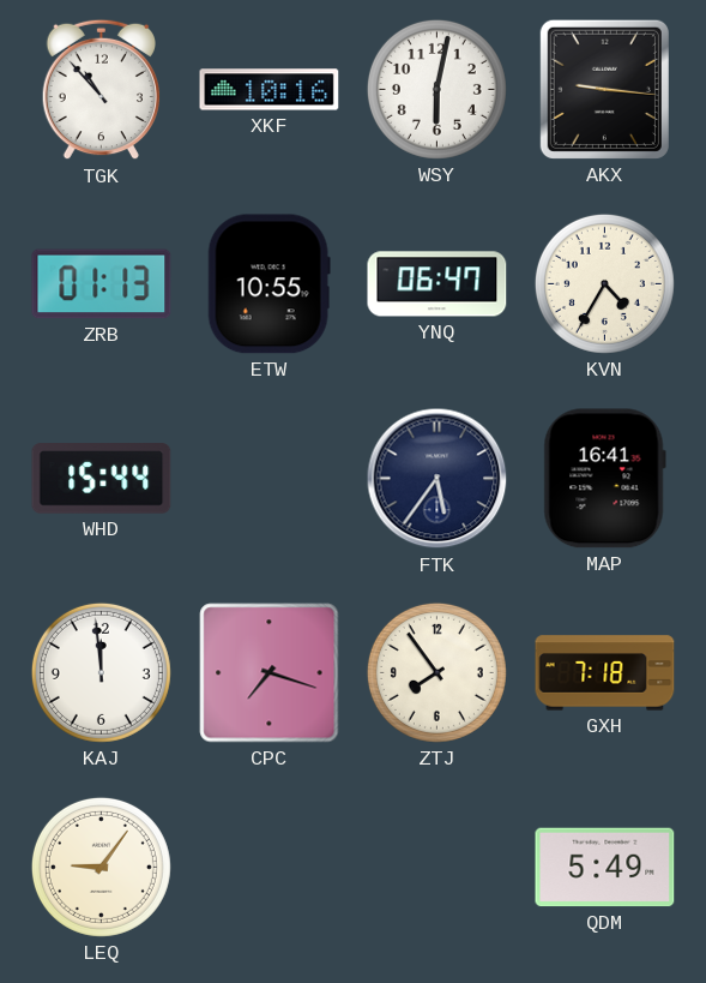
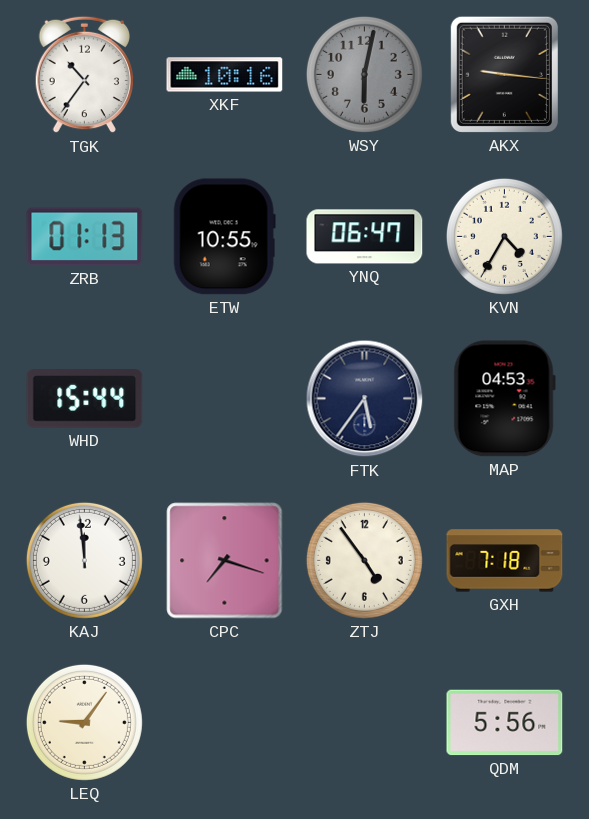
TGK: 10:53 -> 10:36
WSY dial: white -> grey
MAP: 16:41 -> 04:53
ZTJ: 7:54 -> 4:54
QDM: 5:49 -> 5:56
